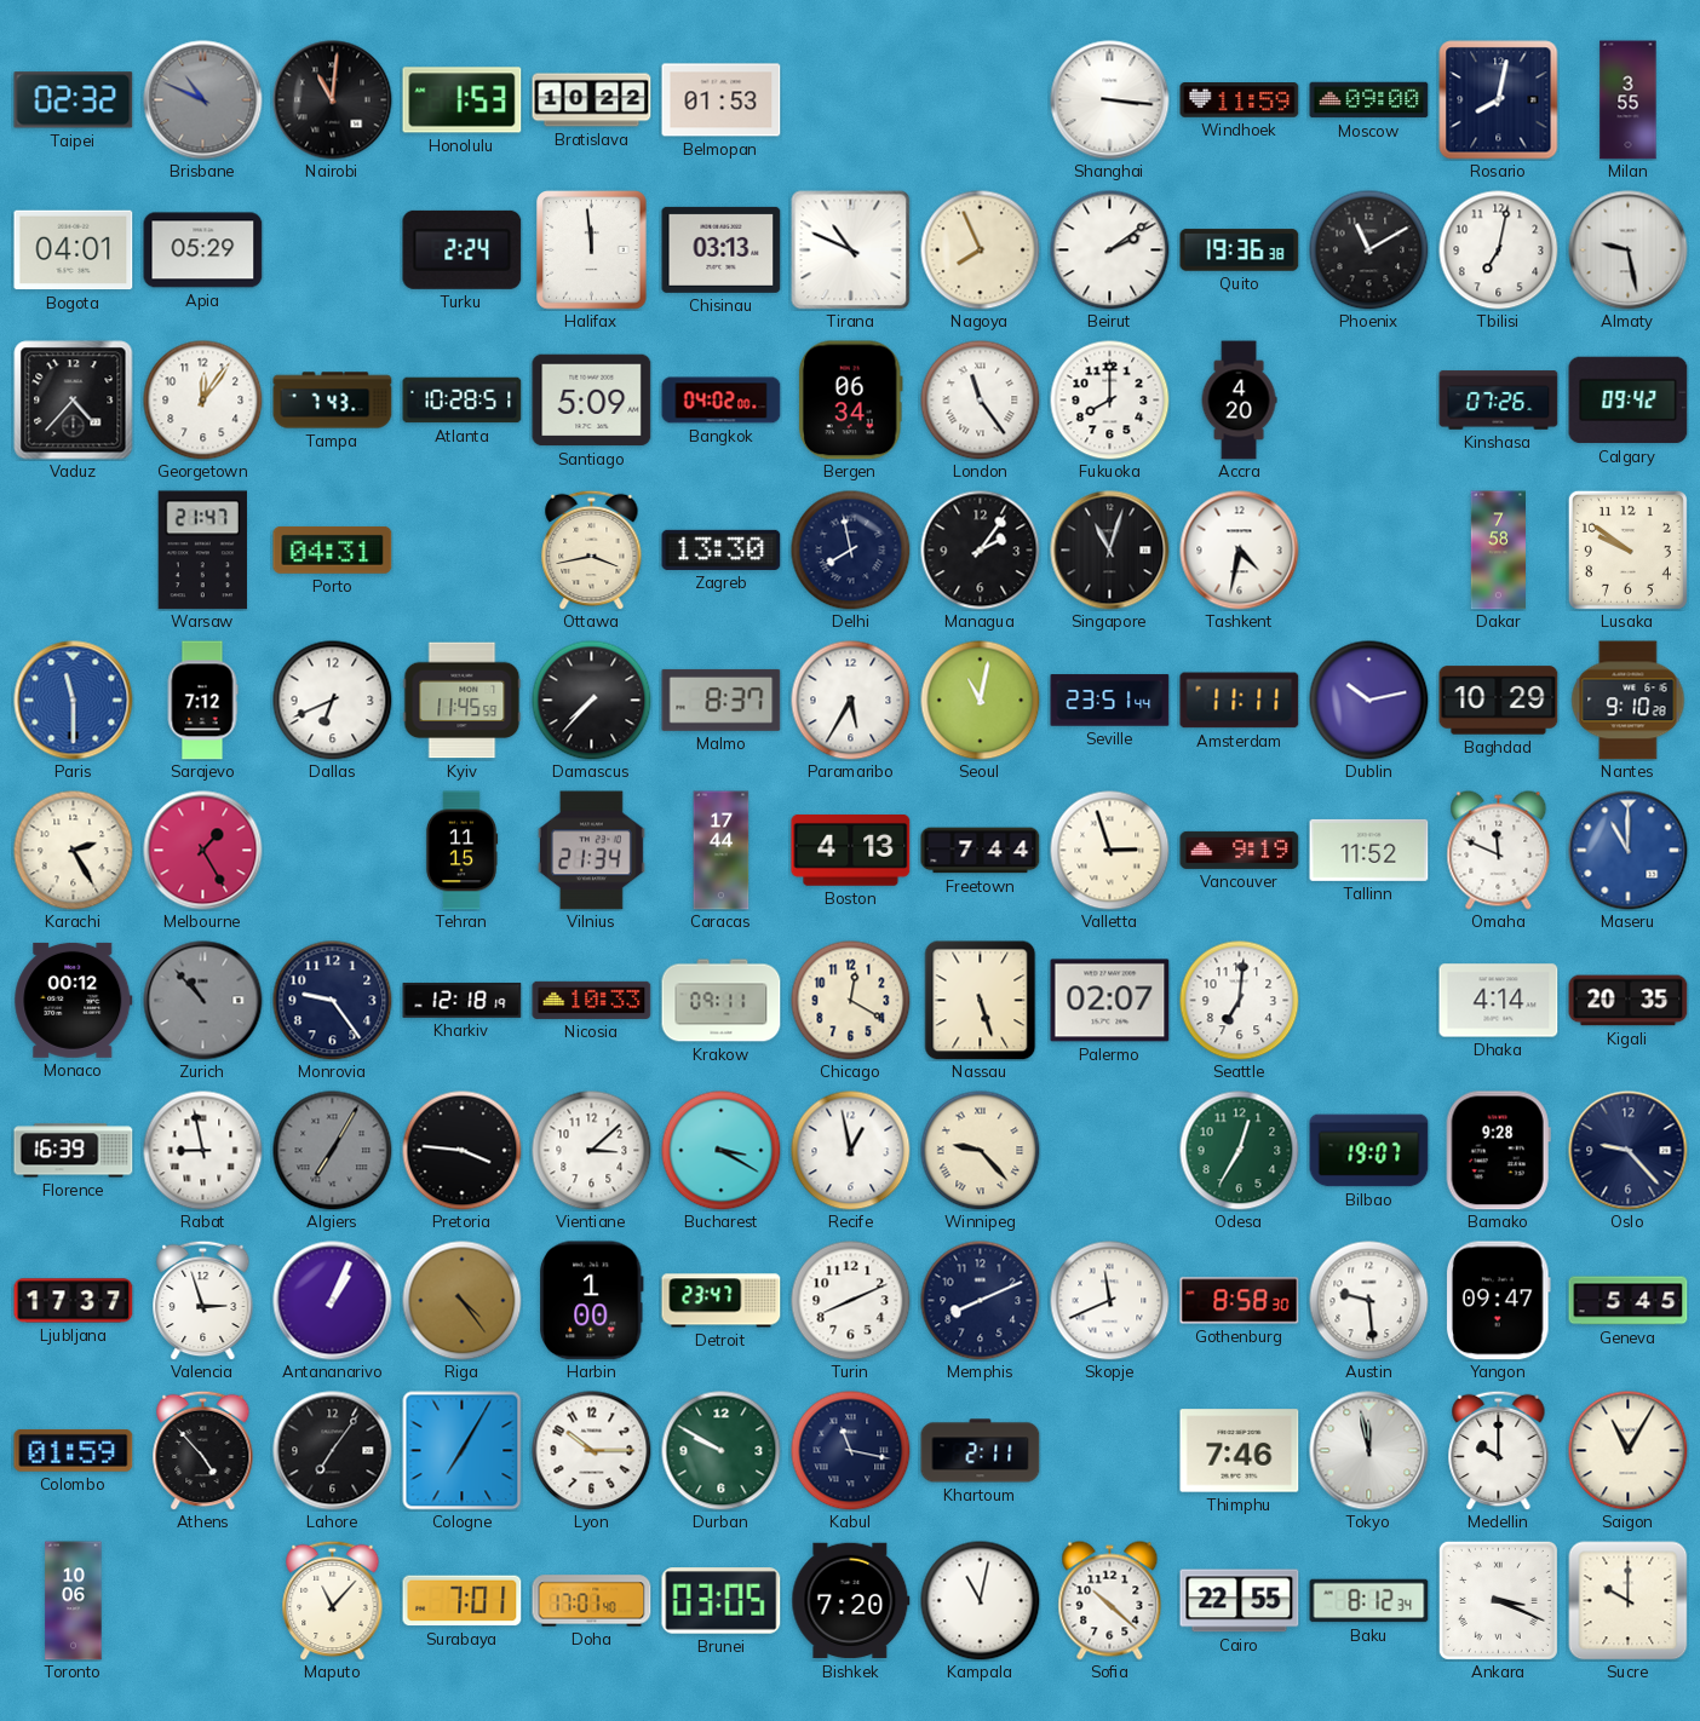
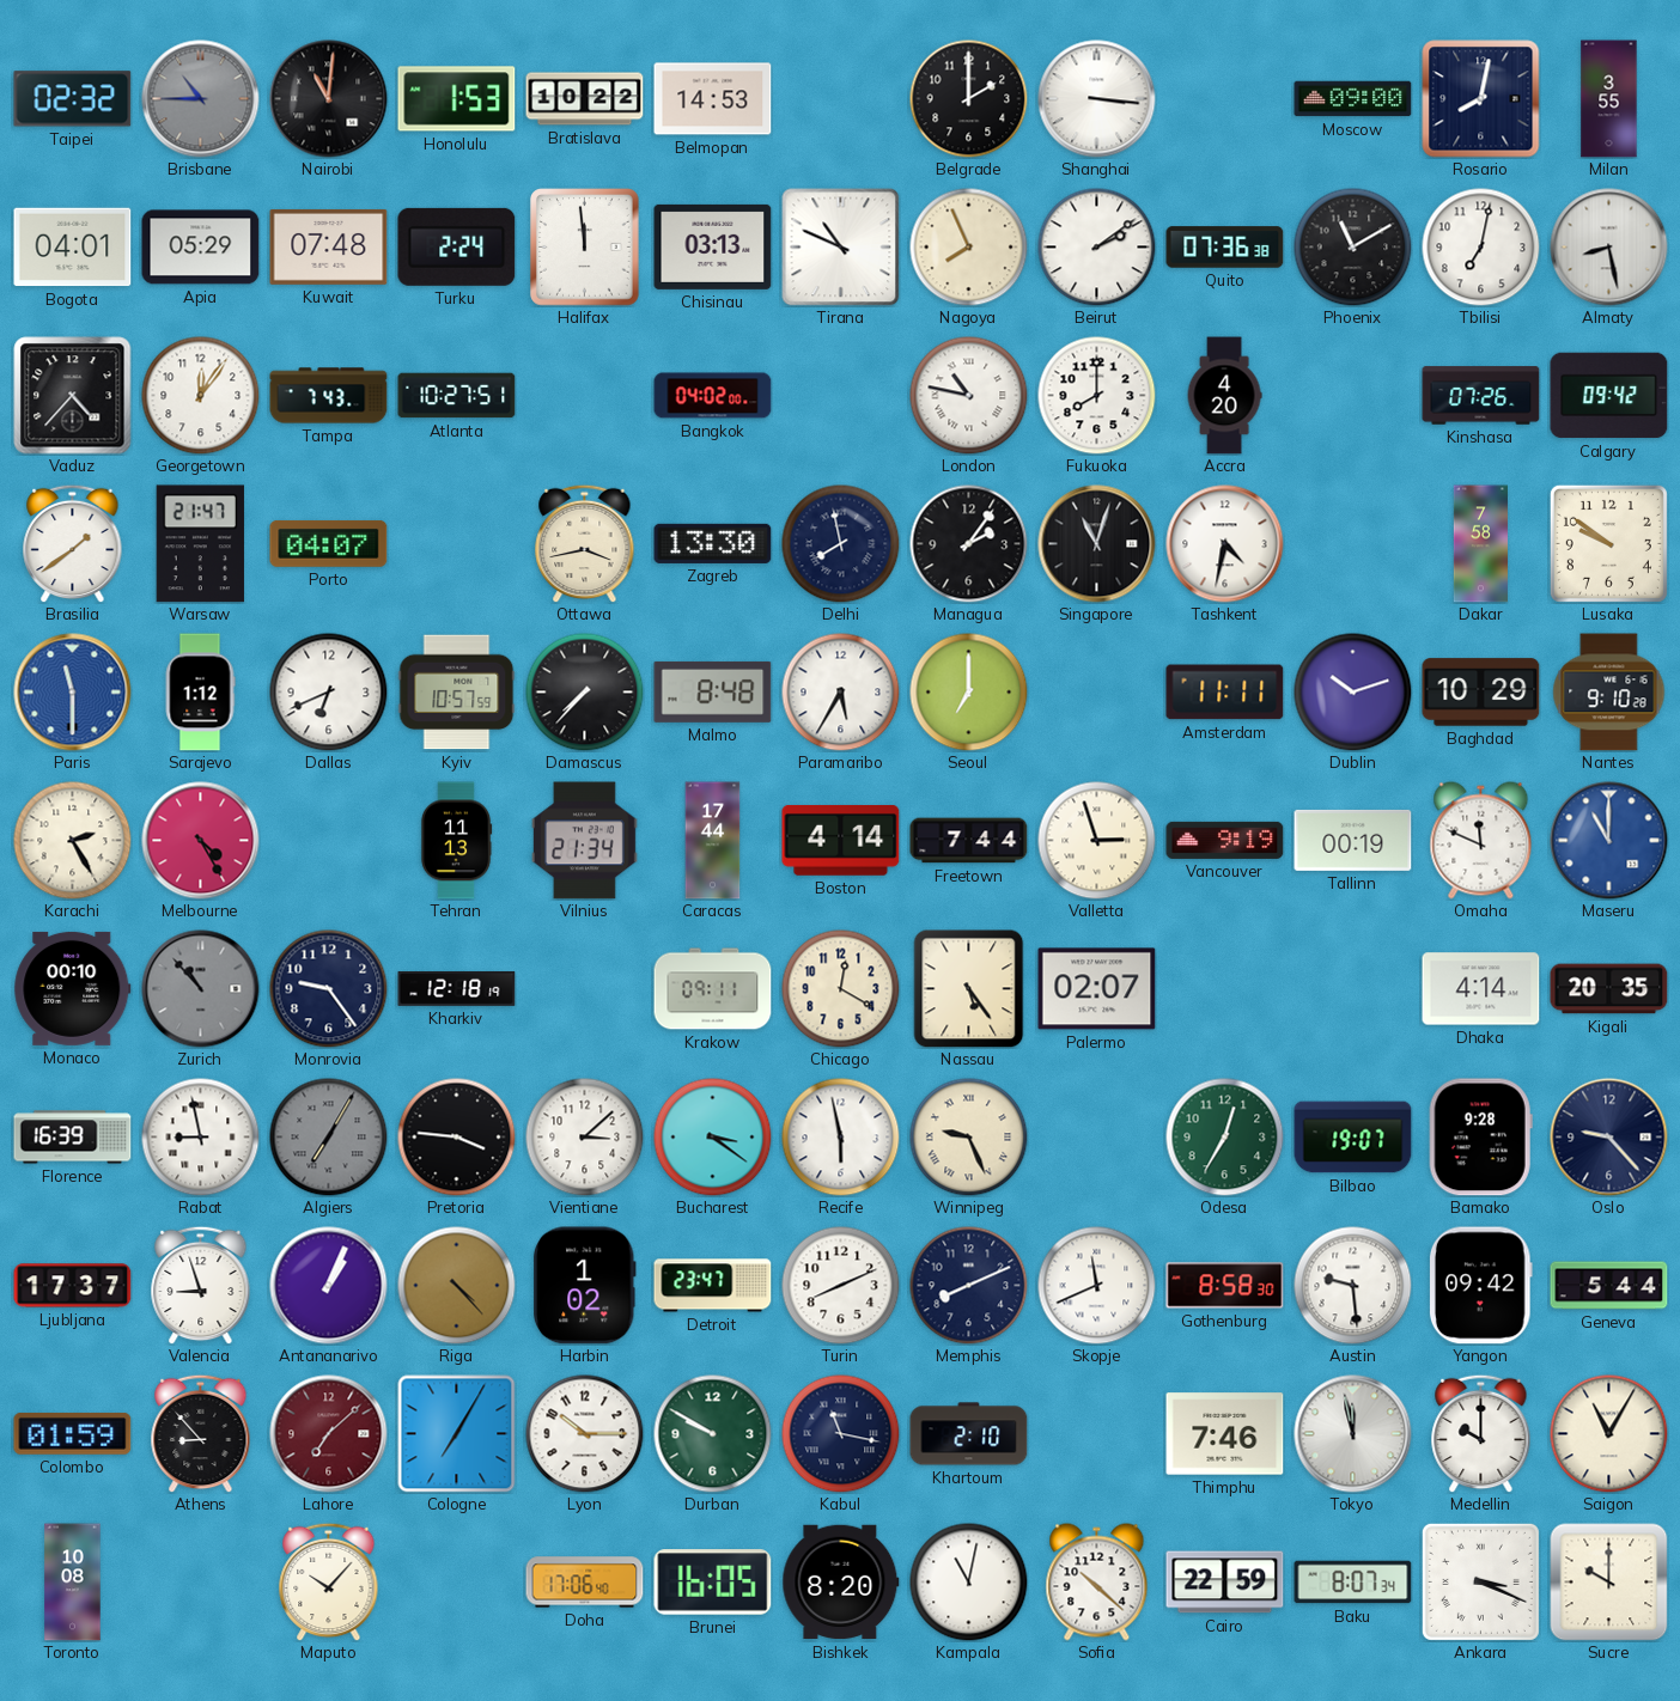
Brisbane: 10:49 -> 10:45
Belmopan: 01:53 -> 14:53
Belgrade: none -> 2:00
Windhoek: 11:59 -> none
Kuwait: none -> 07:48
Quito: 19:36 -> 07:36
Almaty: 9:28 -> 8:28
Atlanta: 10:28 -> 10:27
Santiago: 5:09 -> none
Bergen: 06:34 -> none
London: 11:24 -> 10:47
Brasilia: none -> 1:39
Porto: 04:31 -> 04:07
Sarajevo: 7:12 -> 1:12
Kyiv: 11:45 -> 10:57
Malmo: 8:37 -> 8:48
Seoul: 11:02 -> 7:00
Seville: 23:51 -> none
Dublin: 10:13 -> 10:12
Melbourne: 1:25 -> 4:25
Tehran: 11:15 -> 11:13
Boston: 4:13 -> 4:14
Tallinn: 11:52 -> 00:19
Monaco: 00:12 -> 00:10
Nicosia: 10:33 -> none
Nassau: 5:27 -> 5:24
Seattle: 7:01 -> none
Bucharest: 3:20 -> 3:21
Recife: 12:58 -> 5:58
Winnipeg: 9:23 -> 9:26
Valencia: 2:57 -> 8:57
Riga: 4:24 -> 4:23
Harbin: 1:00 -> 1:02
Yangon: 09:47 -> 09:42
Geneva: 5:45 -> 5:44
Athens: 4:53 -> 8:53
Lahore: 7:06 -> 7:08
Lahore dial: black -> burgundy
Khartoum: 2:11 -> 2:10
Toronto: 10:06 -> 10:08
Maputo: 11:07 -> 10:07
Surabaya: 7:01 -> none
Doha: 17:01 -> 17:06
Brunei: 03:05 -> 16:05
Bishkek: 7:20 -> 8:20
Cairo: 22:55 -> 22:59
Baku: 8:12 -> 8:07
